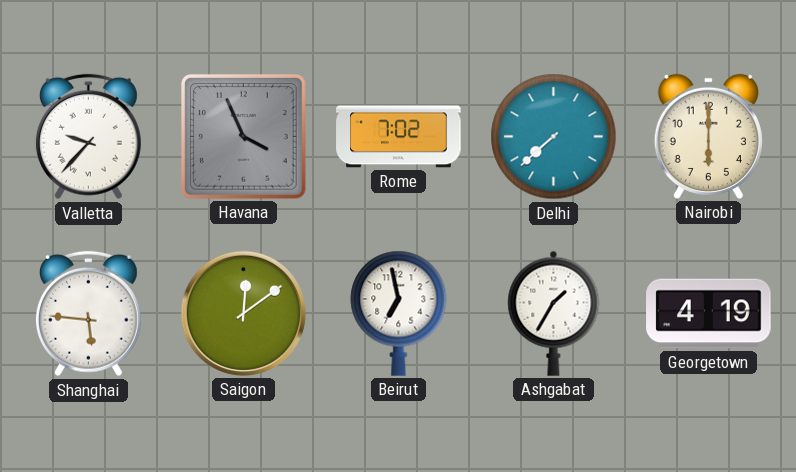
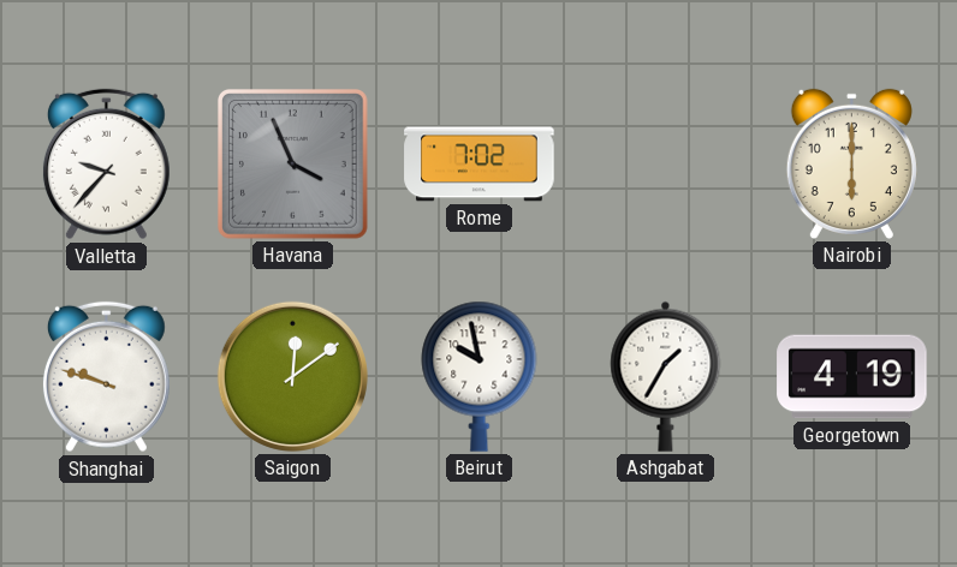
Delhi: 7:38 -> none
Shanghai: 5:46 -> 9:48
Beirut: 6:58 -> 9:58
